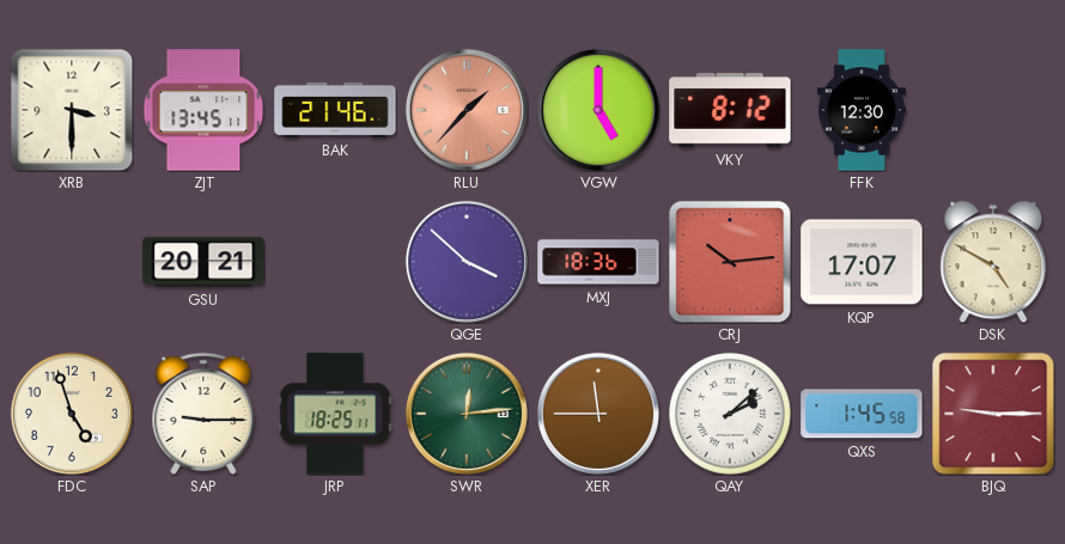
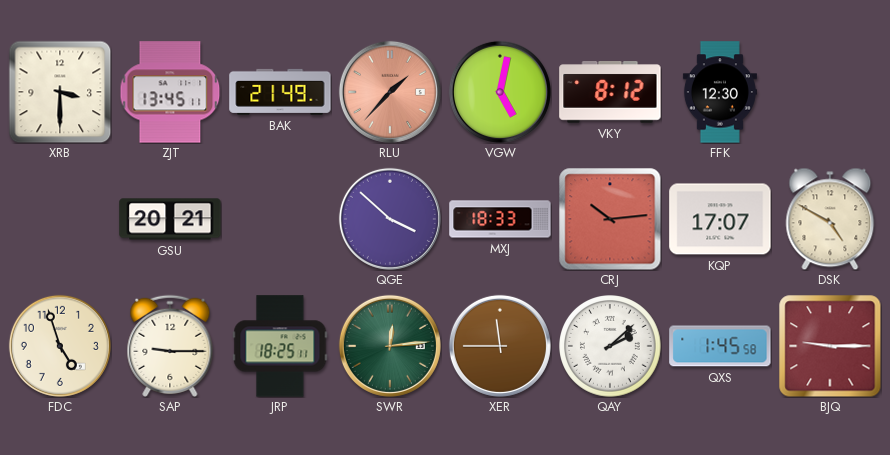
BAK: 21:46 -> 21:49
VGW: 5:00 -> 5:02
MXJ: 18:36 -> 18:33
